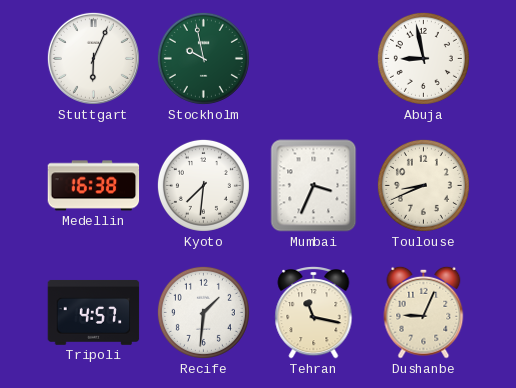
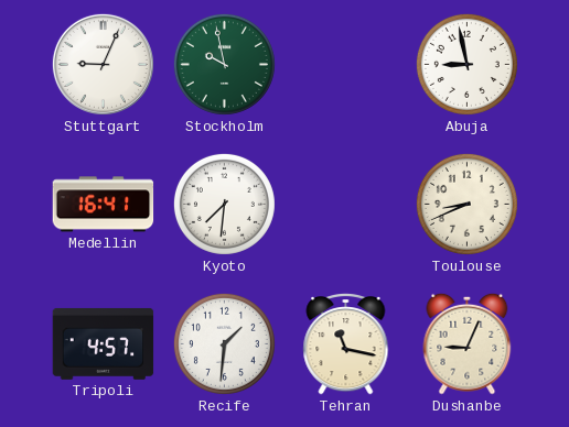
Stuttgart: 6:04 -> 9:04
Medellin: 16:38 -> 16:41
Mumbai: 3:34 -> none
